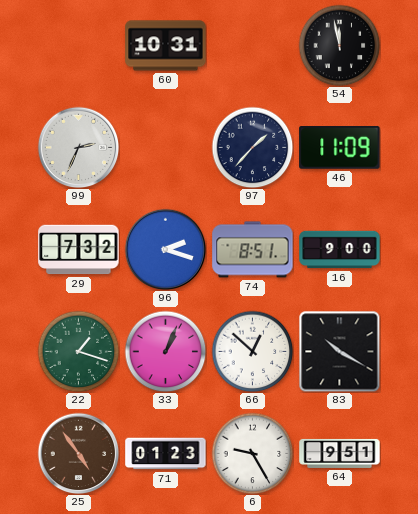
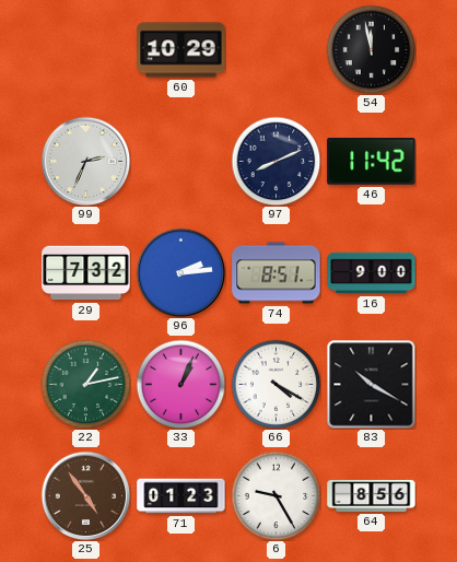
60: 10:31 -> 10:29
97: 1:37 -> 8:11
46: 11:09 -> 11:42
96: 2:18 -> 2:14
22: 1:18 -> 1:13
66: 12:52 -> 4:20
64: 9:51 -> 8:56
